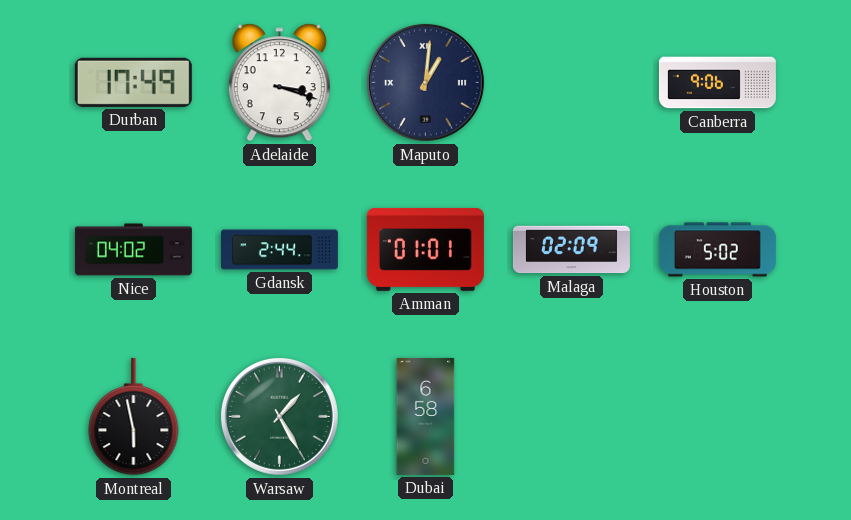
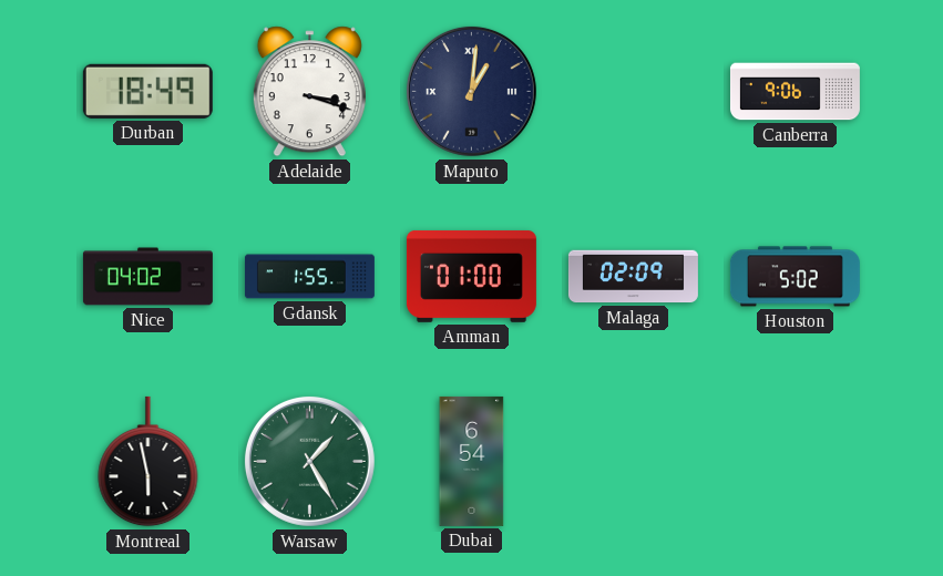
Durban: 17:49 -> 18:49
Gdansk: 2:44 -> 1:55
Amman: 01:01 -> 01:00
Dubai: 6:58 -> 6:54
